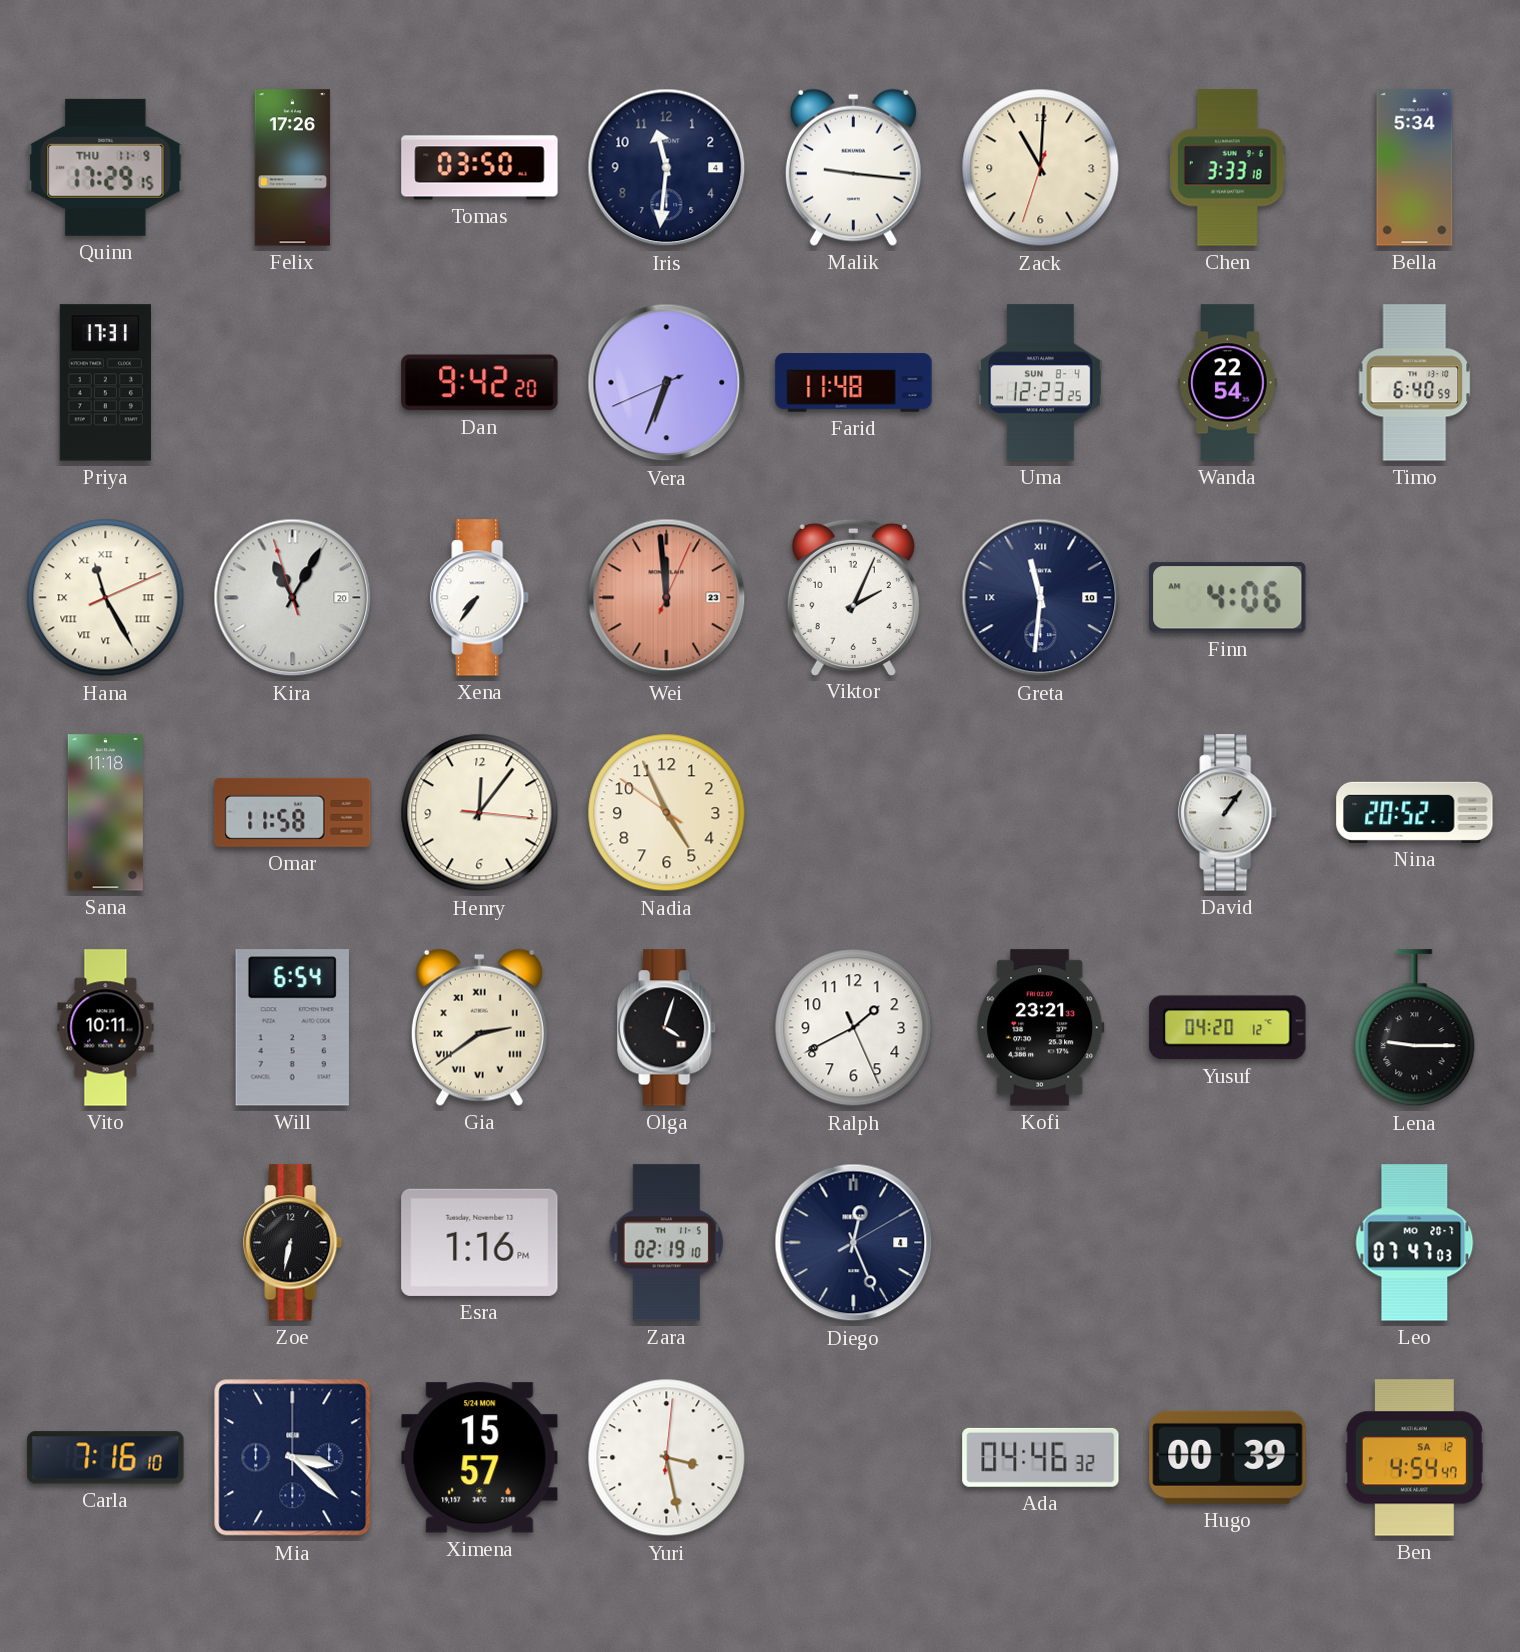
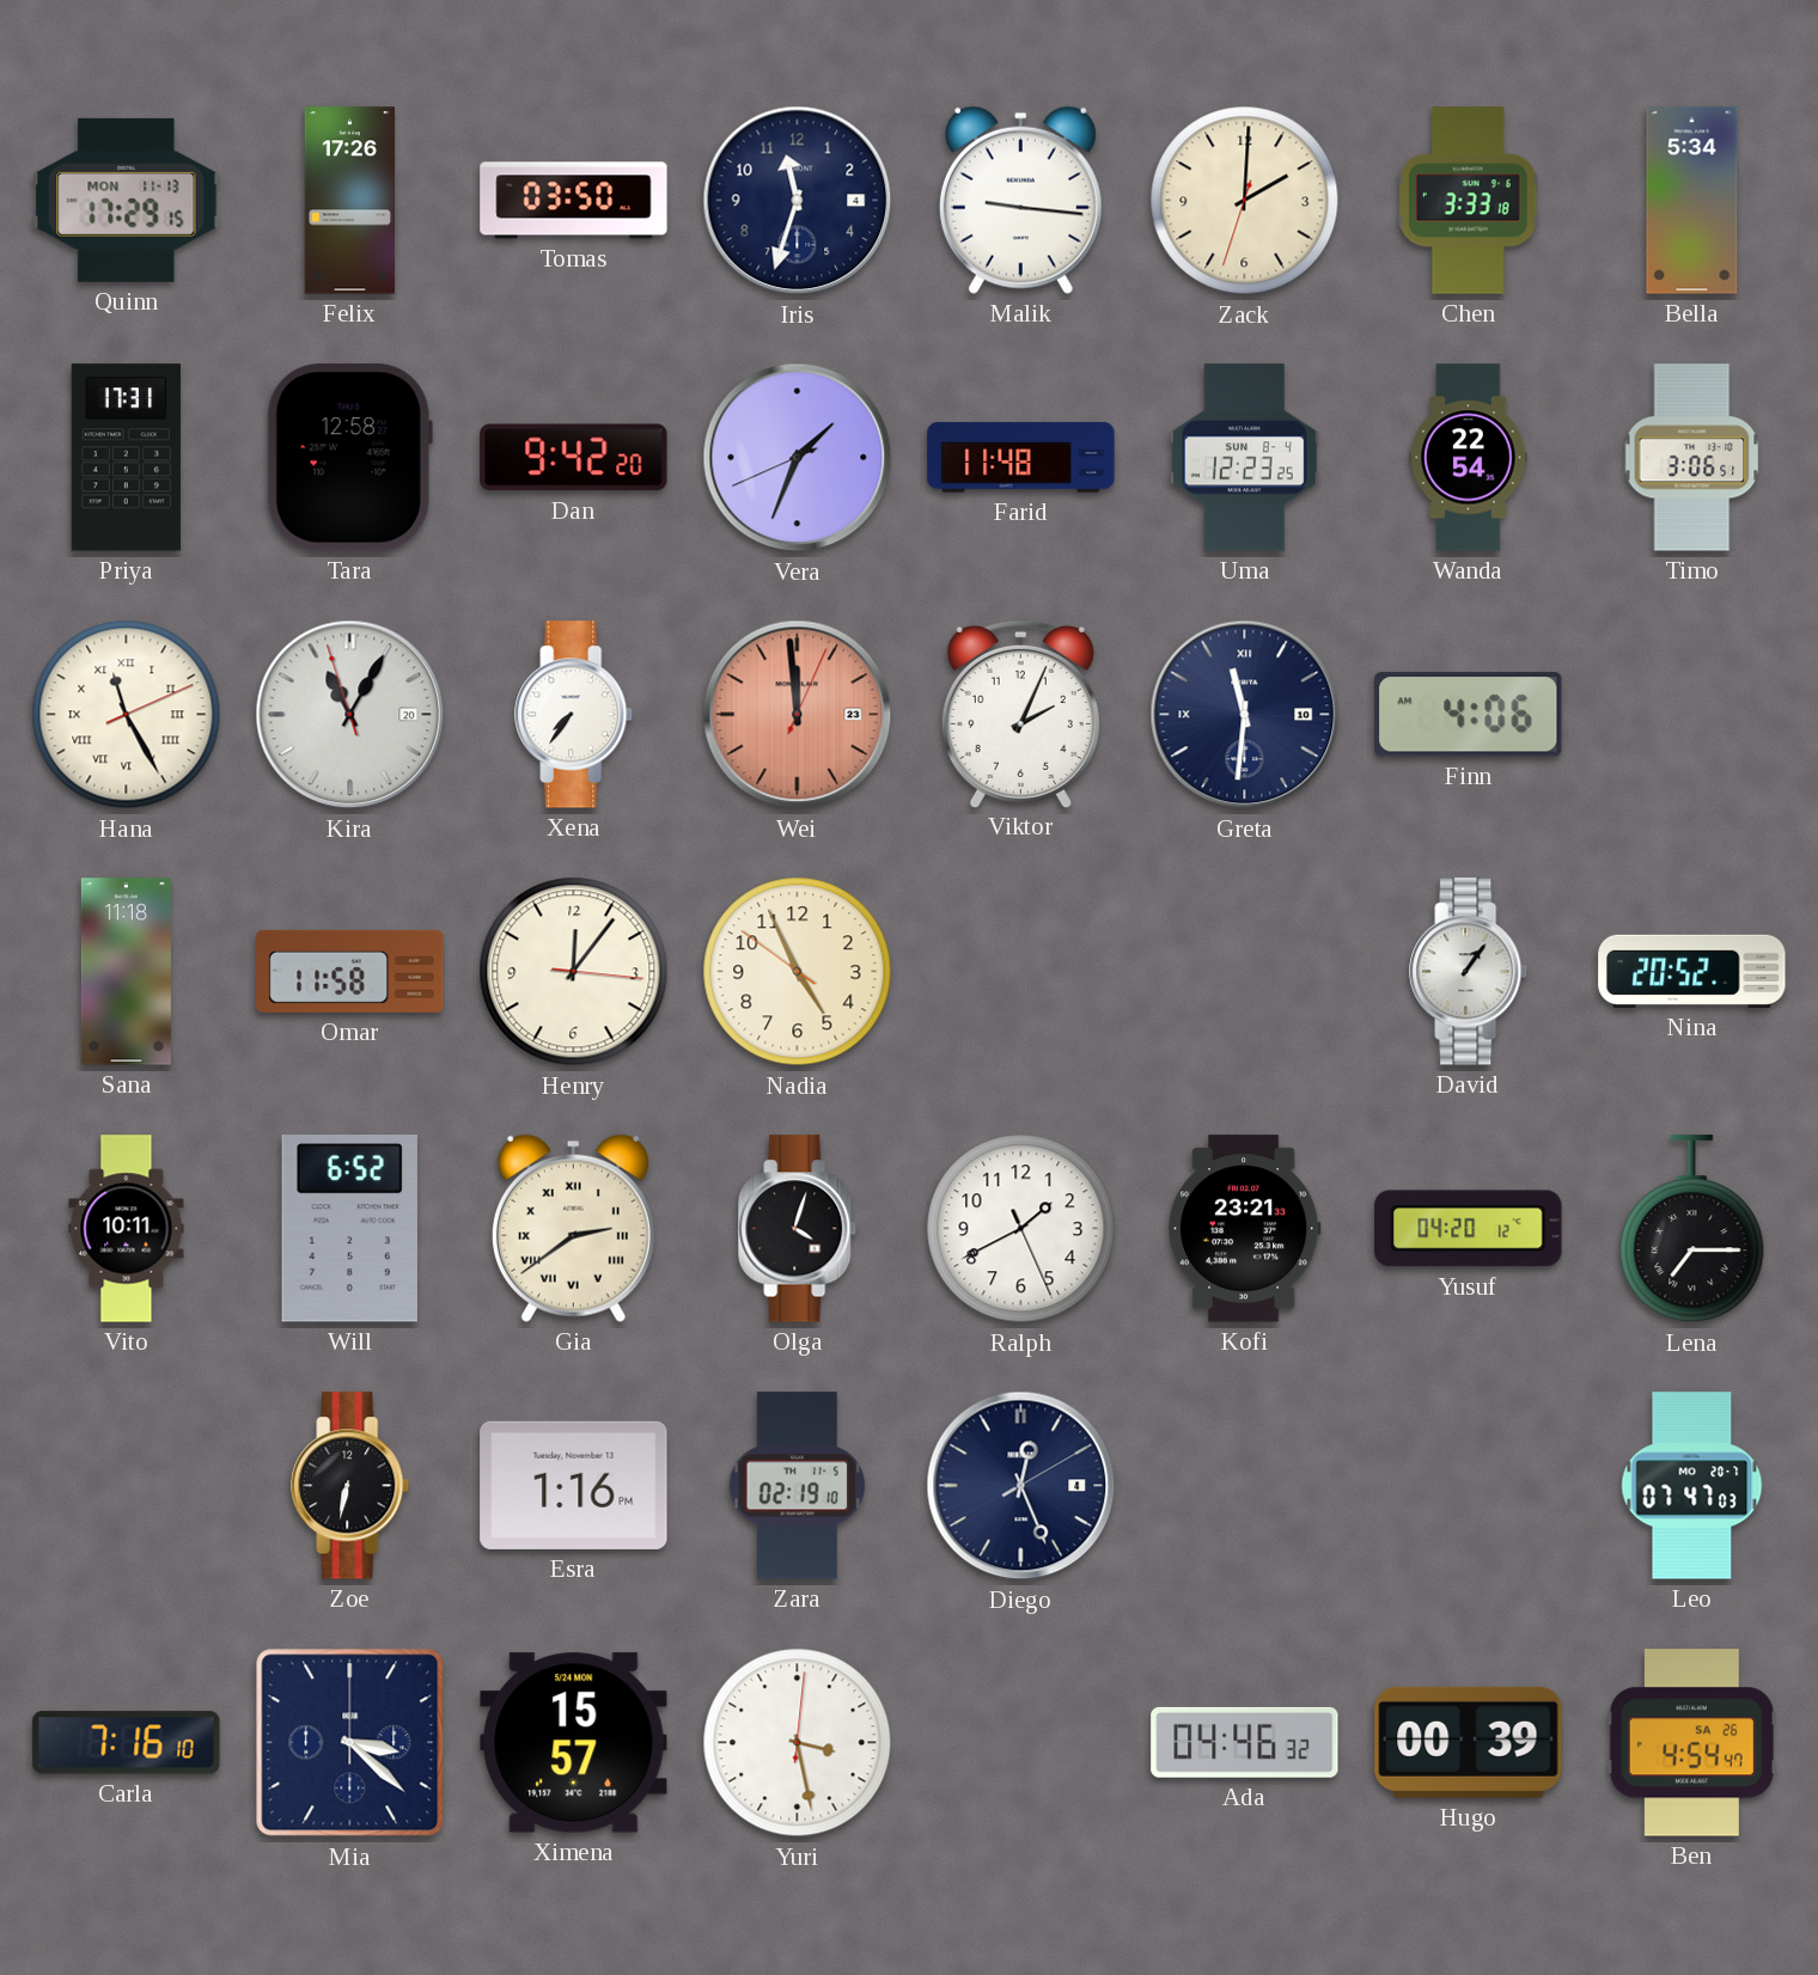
Quinn date: THU 11-9 -> MON 11-13
Iris: 11:31 -> 11:33
Zack: 11:00 -> 2:00
Tara: none -> 12:58
Vera: 6:33 -> 1:33
Timo: 6:40 -> 3:06
Will: 6:54 -> 6:52
Lena: 9:15 -> 7:15
Ben date: SA 12 -> SA 26
